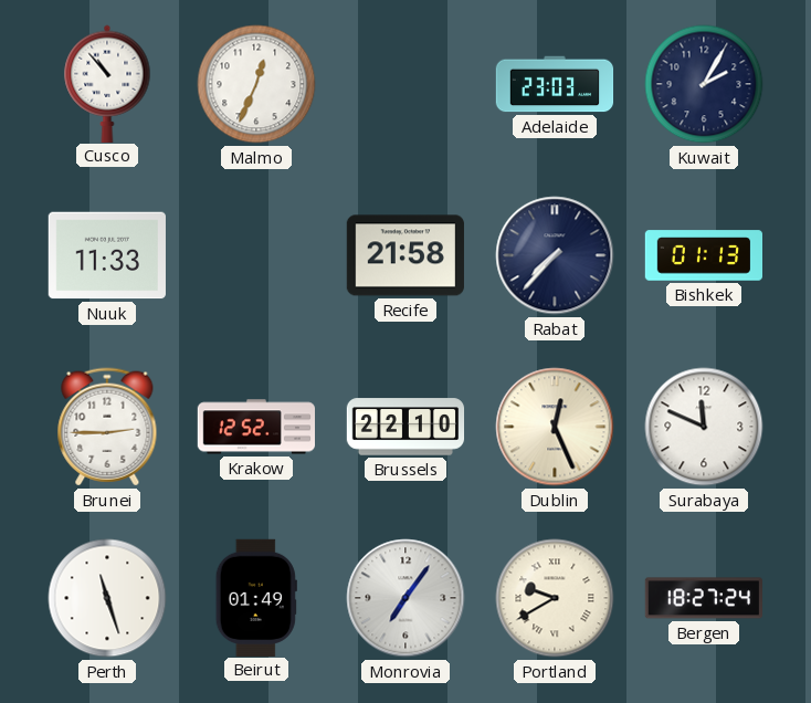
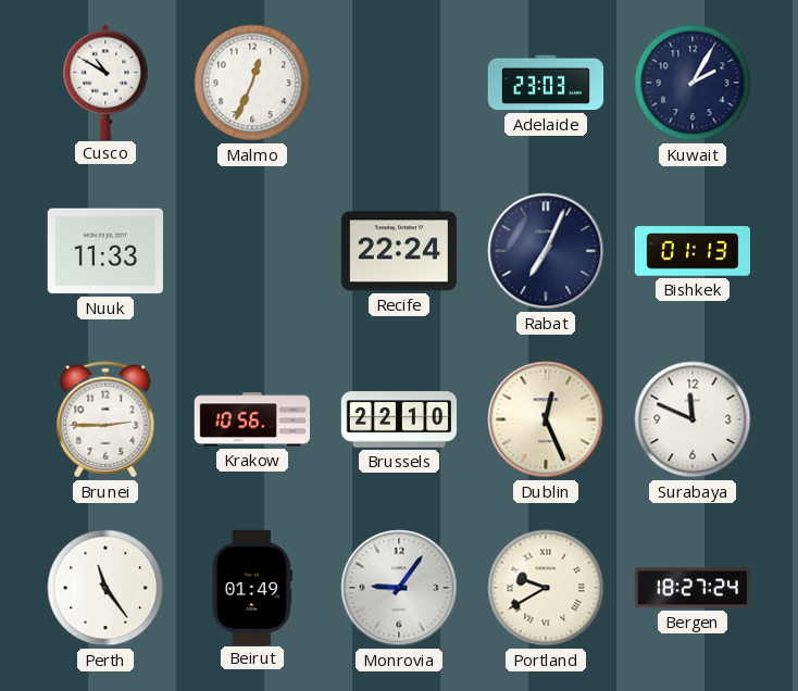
Cusco: 10:53 -> 10:50
Recife: 21:58 -> 22:24
Rabat: 7:37 -> 7:04
Krakow: 12:52 -> 10:56
Perth: 11:27 -> 11:24
Monrovia: 7:06 -> 9:06
